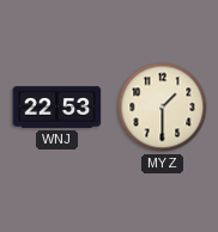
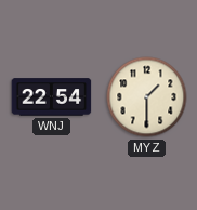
WNJ: 22:53 -> 22:54
